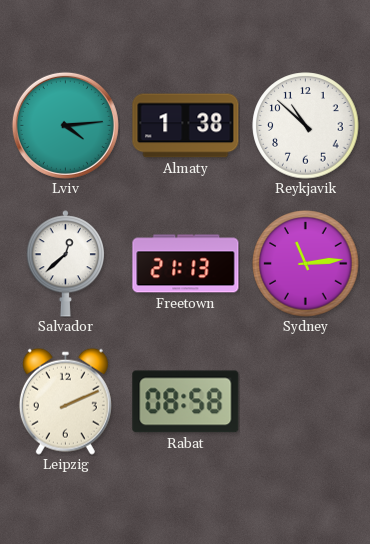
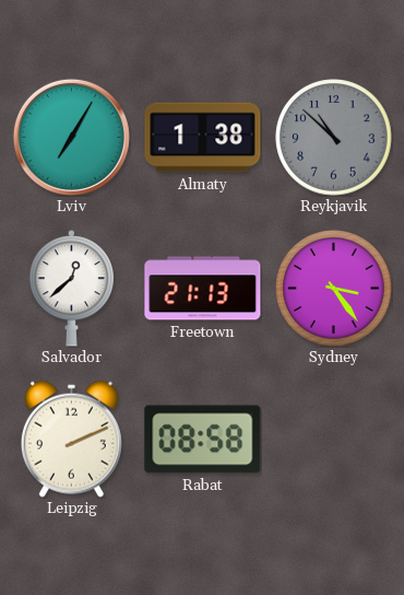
Lviv: 4:14 -> 7:05
Reykjavik dial: white -> grey
Sydney: 11:14 -> 3:24
